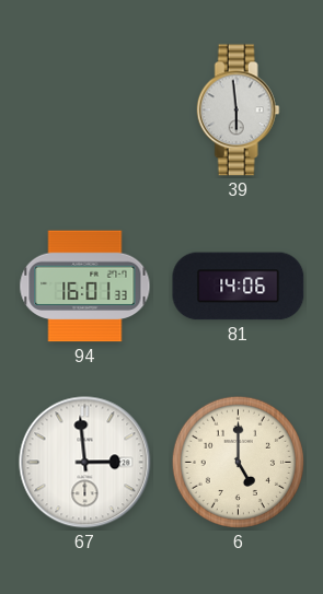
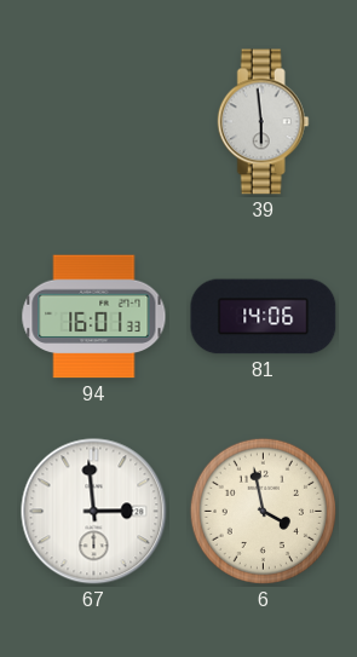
6: 5:00 -> 3:58
